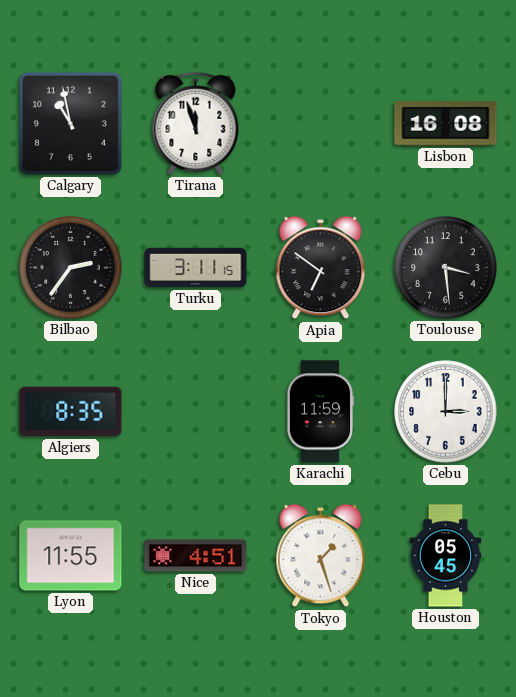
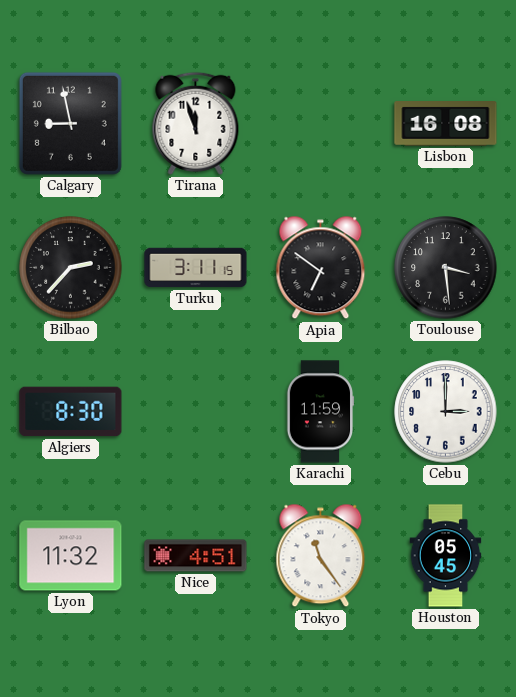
Calgary: 10:58 -> 8:58
Bilbao: 2:36 -> 2:37
Algiers: 8:35 -> 8:30
Lyon: 11:55 -> 11:32
Tokyo: 1:27 -> 11:24
